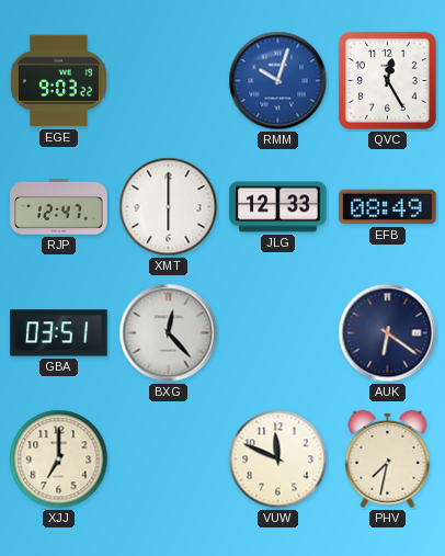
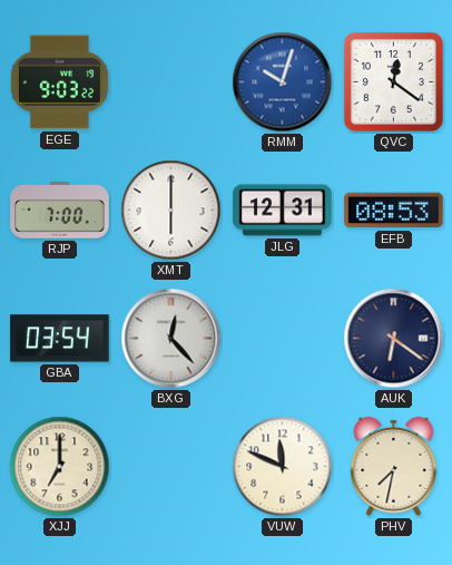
QVC: 12:25 -> 12:21
RJP: 12:47 -> 7:00
JLG: 12:33 -> 12:31
EFB: 08:49 -> 08:53
GBA: 03:51 -> 03:54
